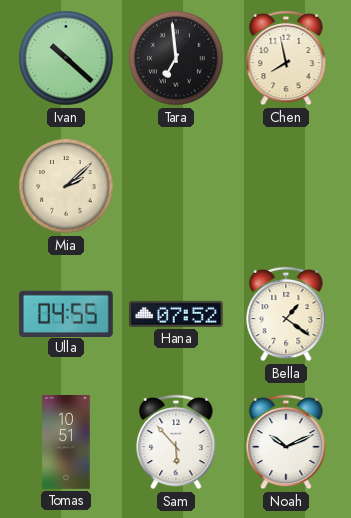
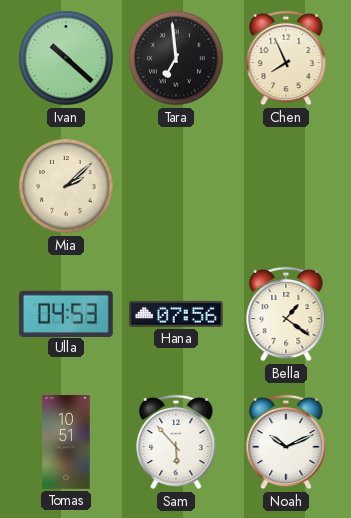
Chen: 7:58 -> 7:56
Ulla: 04:55 -> 04:53
Hana: 07:52 -> 07:56
